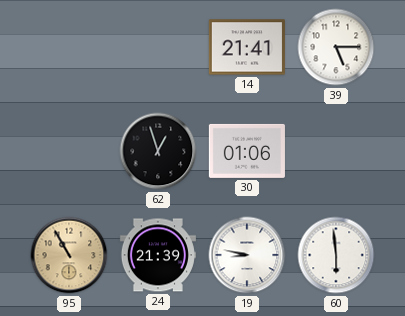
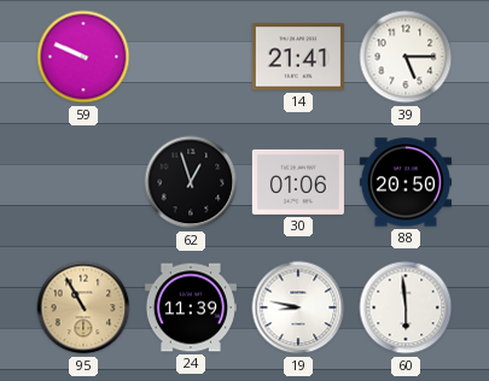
59: none -> 9:49
88: none -> 20:50
24: 21:39 -> 11:39
